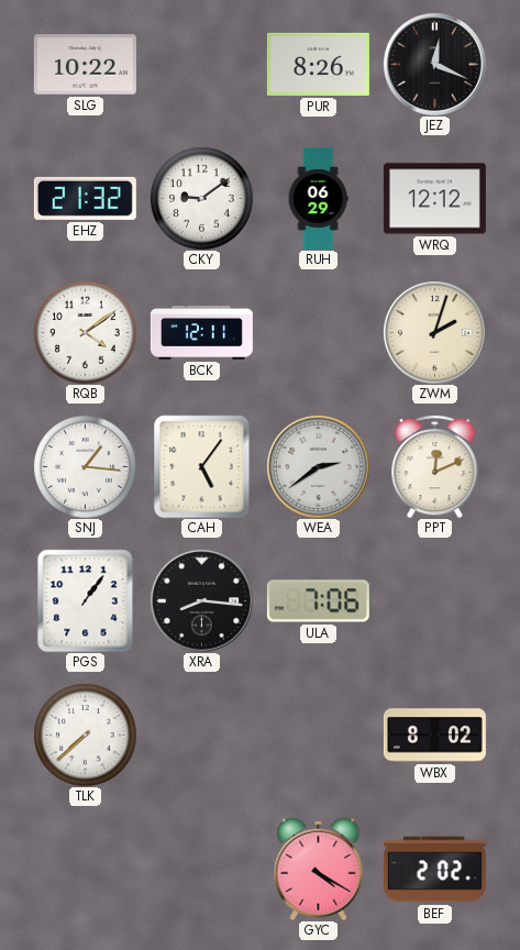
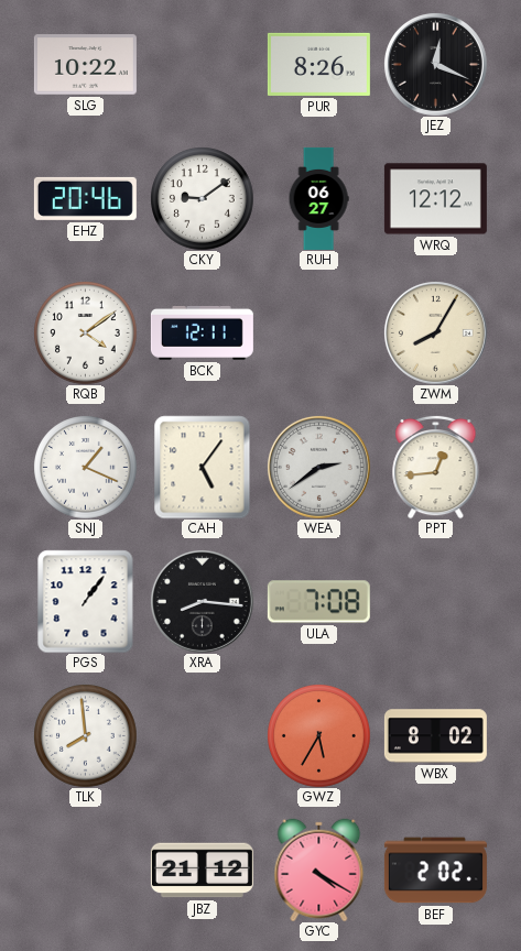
EHZ: 21:32 -> 20:46
RUH: 06:29 -> 06:27
ZWM: 2:03 -> 8:05
SNJ: 1:16 -> 1:19
PPT: 12:11 -> 12:44
ULA: 7:06 -> 7:08
TLK: 7:38 -> 7:59
GWZ: none -> 5:35
JBZ: none -> 21:12
